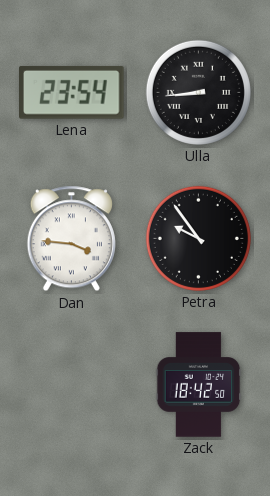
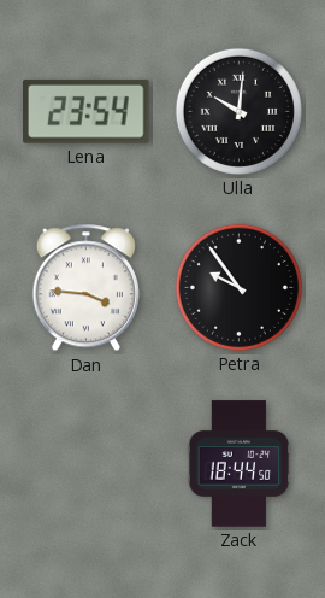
Ulla: 8:44 -> 10:01
Zack: 18:42 -> 18:44
